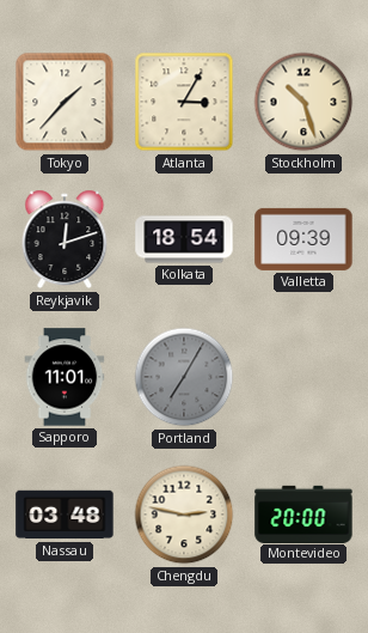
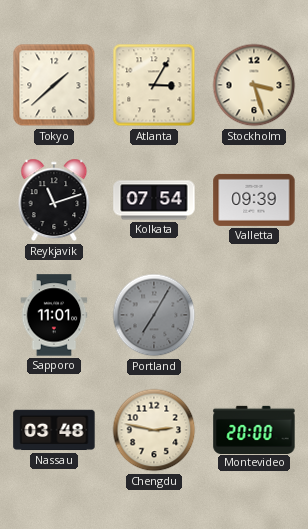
Tokyo: 1:37 -> 1:38
Stockholm: 10:27 -> 3:27
Reykjavik: 12:12 -> 11:12
Kolkata: 18:54 -> 07:54
